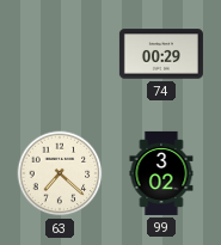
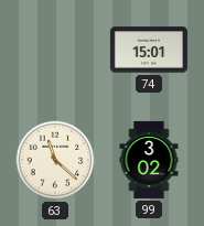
74: 00:29 -> 15:01
63: 7:22 -> 11:22
